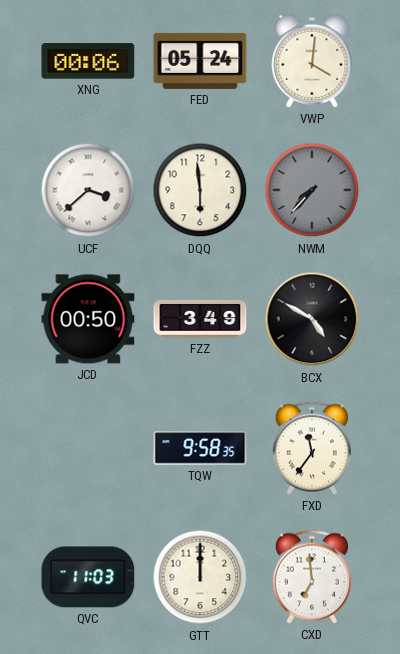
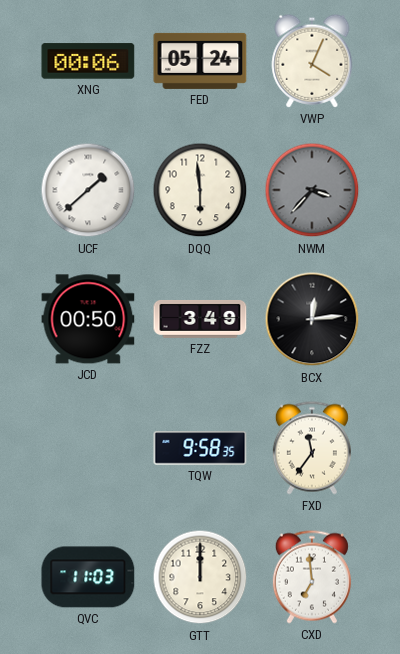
VWP: 4:01 -> 4:04
UCF: 3:38 -> 1:38
NWM: 7:37 -> 3:37
BCX: 4:50 -> 12:14
